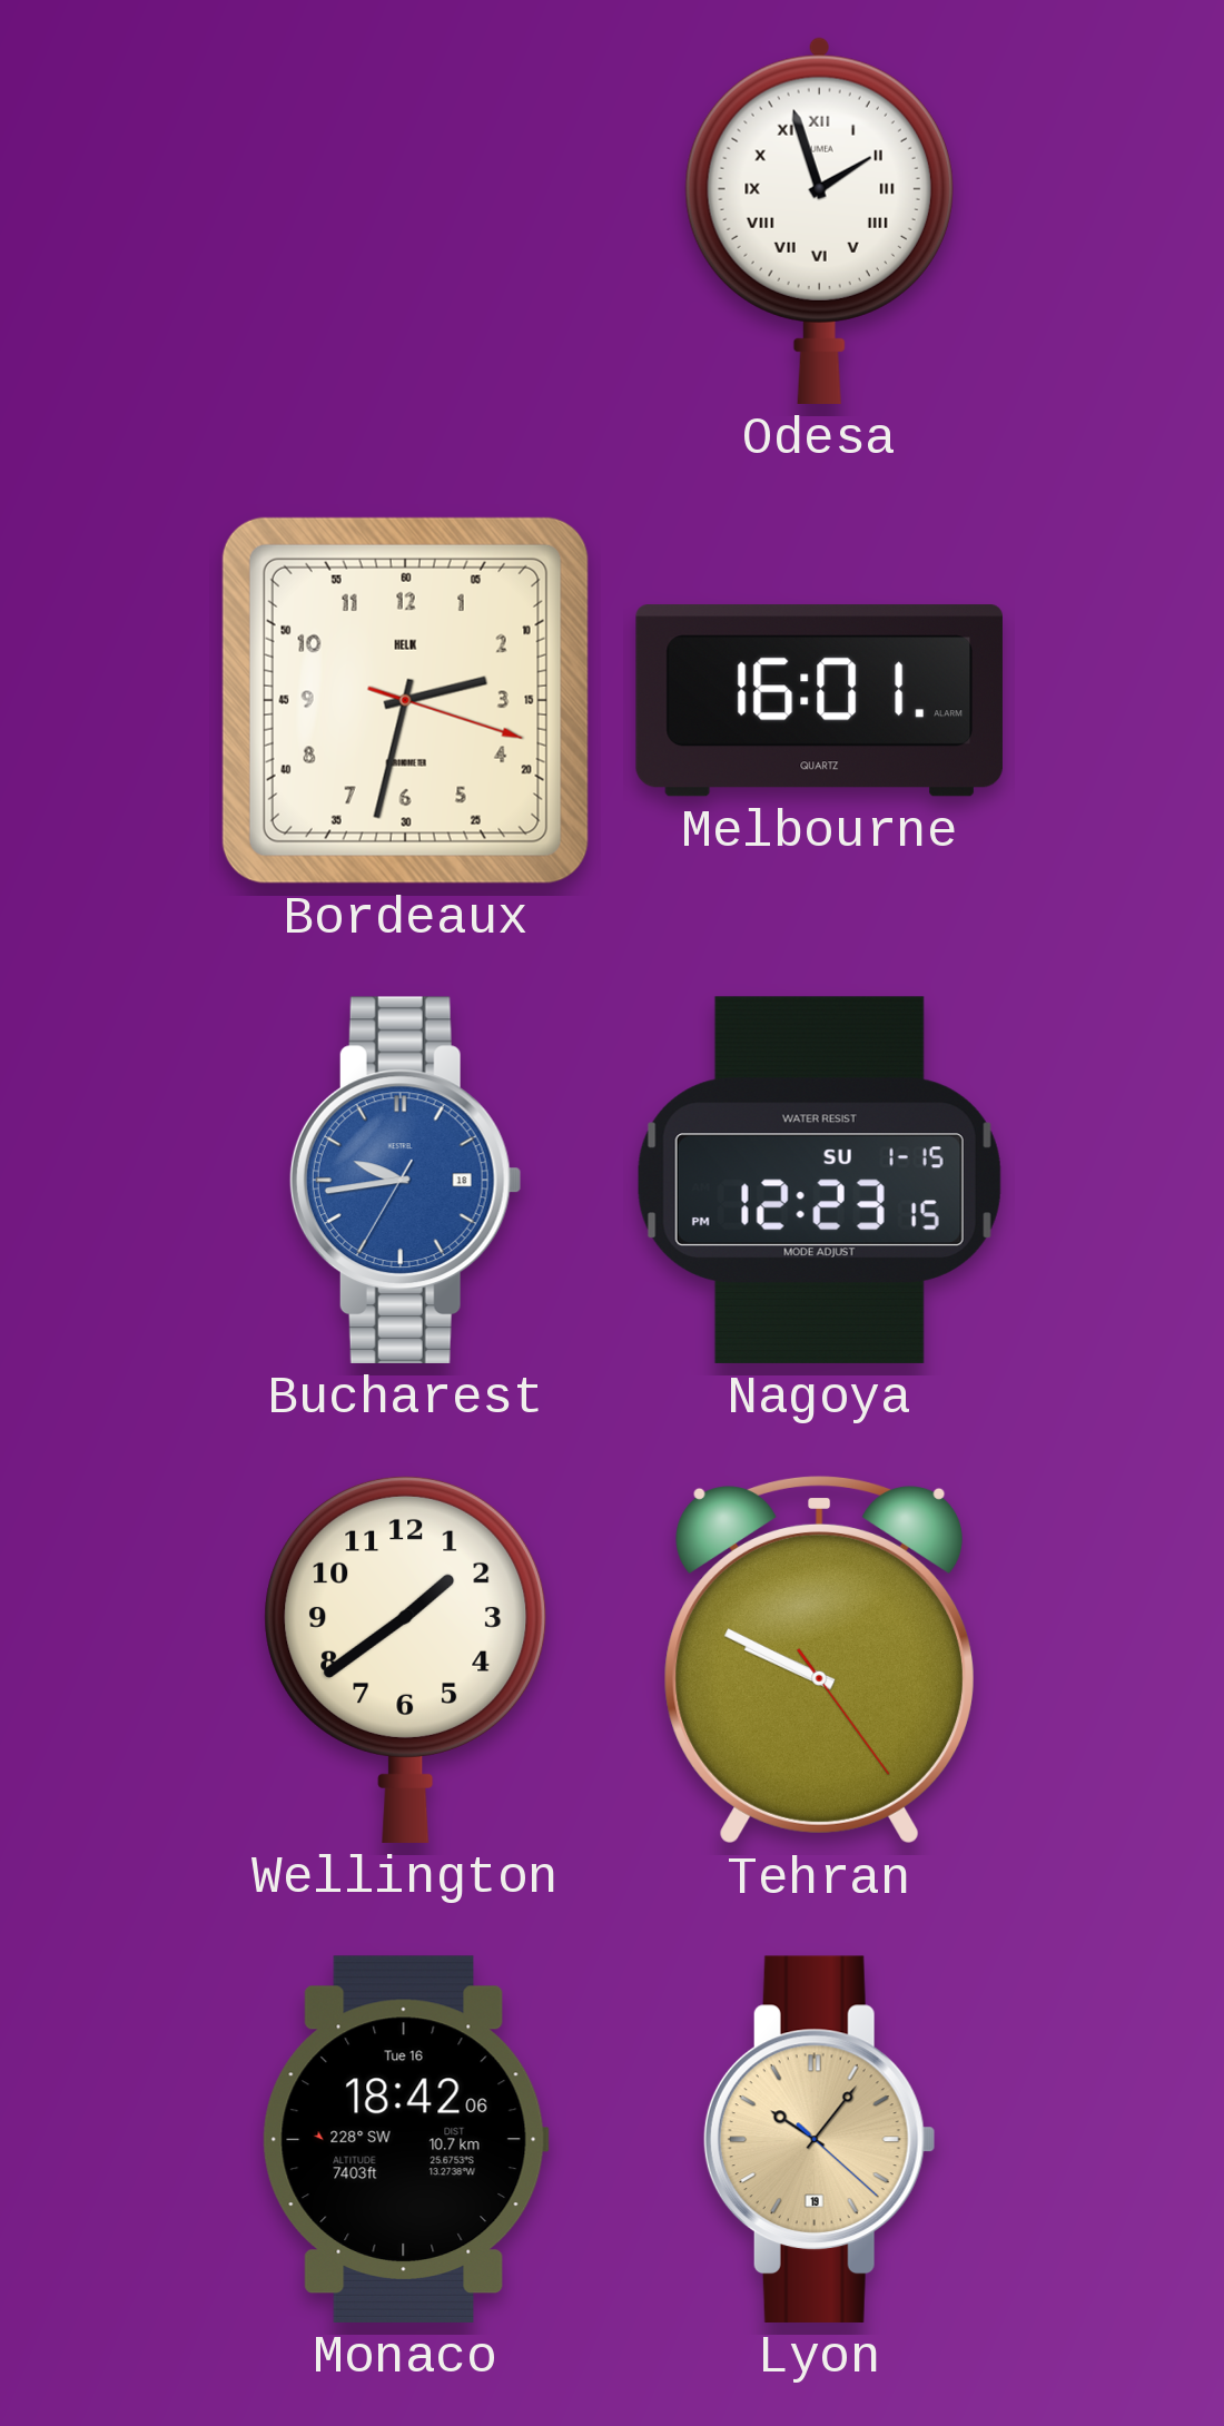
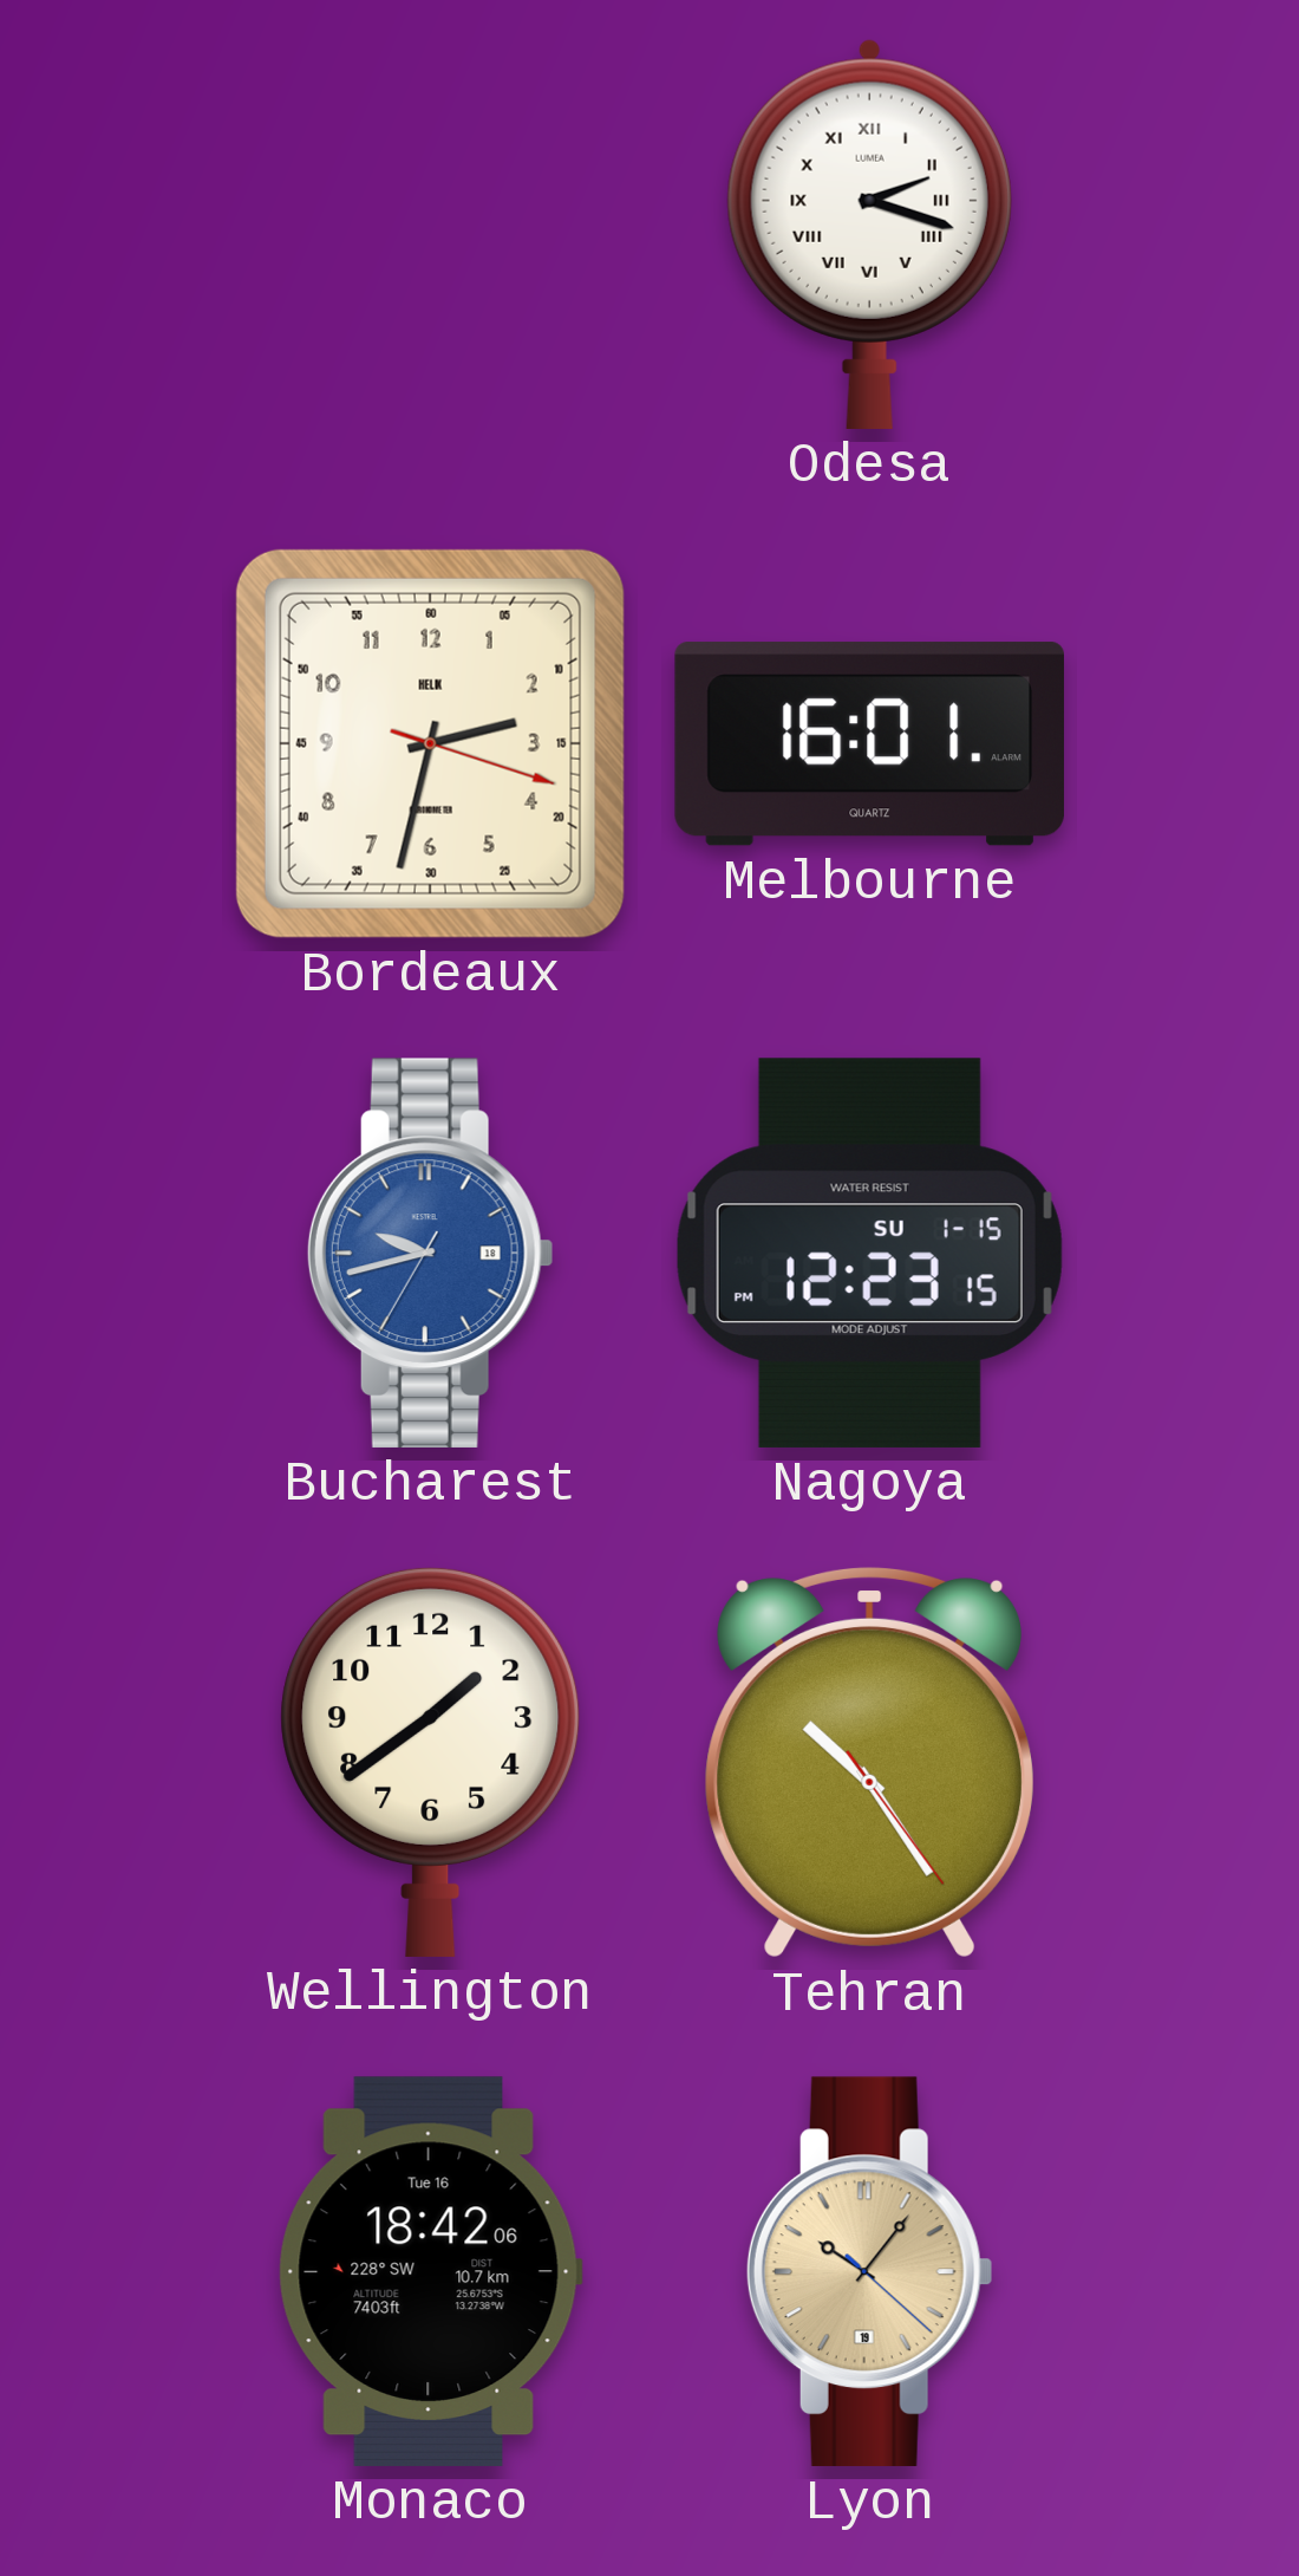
Odesa: 1:57 -> 2:18
Bucharest: 9:43 -> 9:42
Tehran: 9:49 -> 10:24
